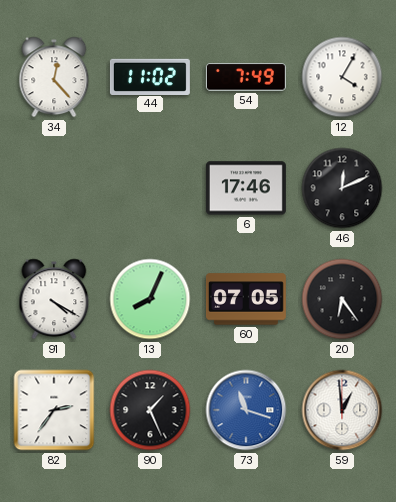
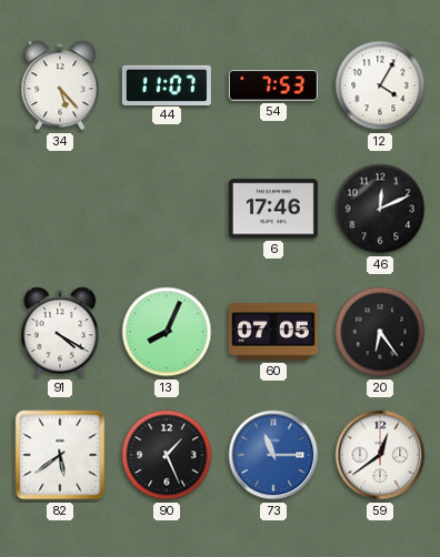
34: 12:23 -> 5:23
44: 11:02 -> 11:07
54: 7:49 -> 7:53
82: 2:36 -> 5:39
73: 11:18 -> 11:15
59: 12:59 -> 12:39
